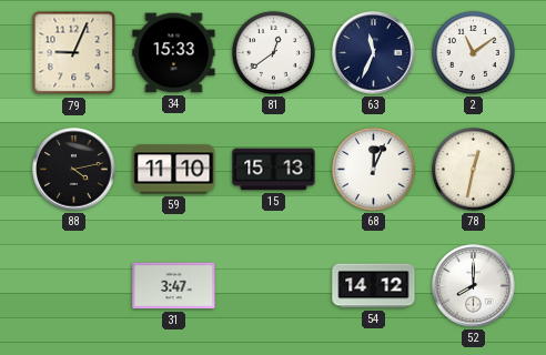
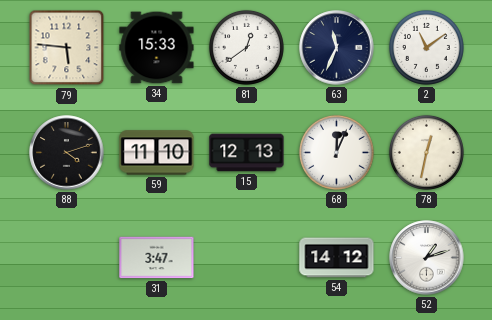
79: 9:04 -> 5:46
88: 4:13 -> 4:12
15: 15:13 -> 12:13
52: 8:00 -> 1:12
